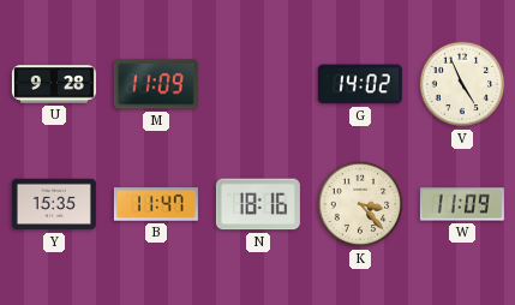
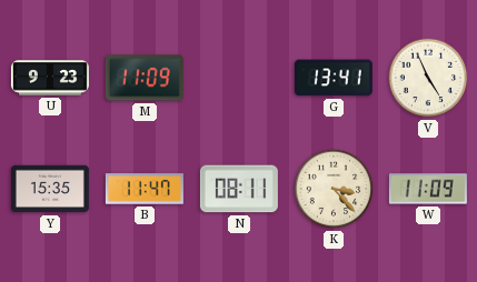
U: 9:28 -> 9:23
G: 14:02 -> 13:41
N: 18:16 -> 08:11
